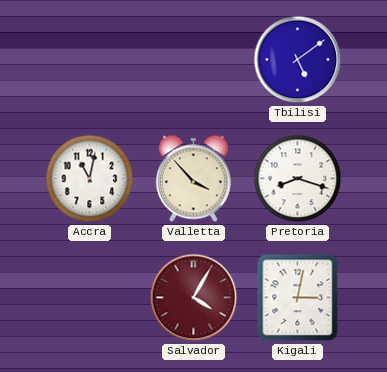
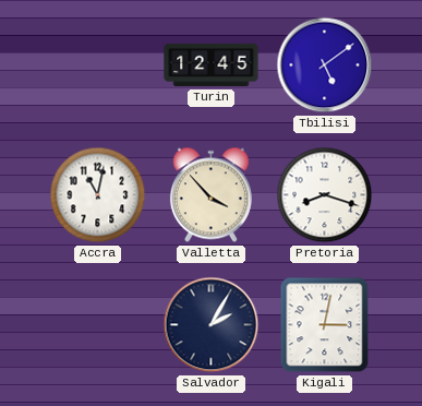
Turin: none -> 12:45
Salvador: 4:05 -> 2:05
Salvador dial: burgundy -> navy
